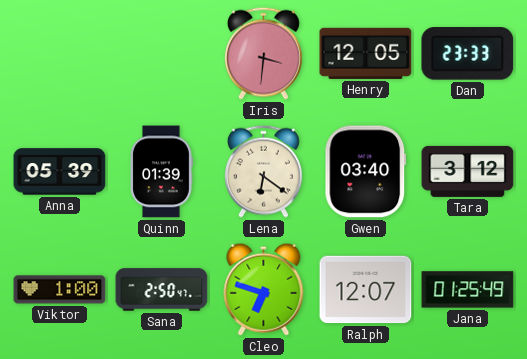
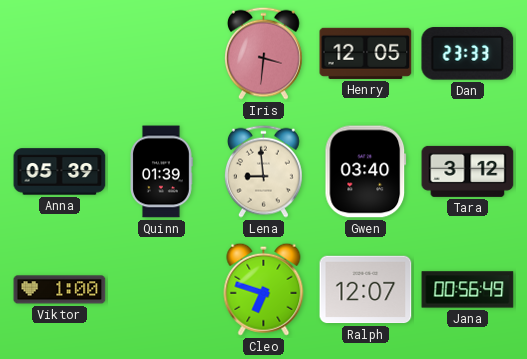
Lena: 6:21 -> 8:59
Sana: 2:50 -> none
Jana: 01:25 -> 00:56
